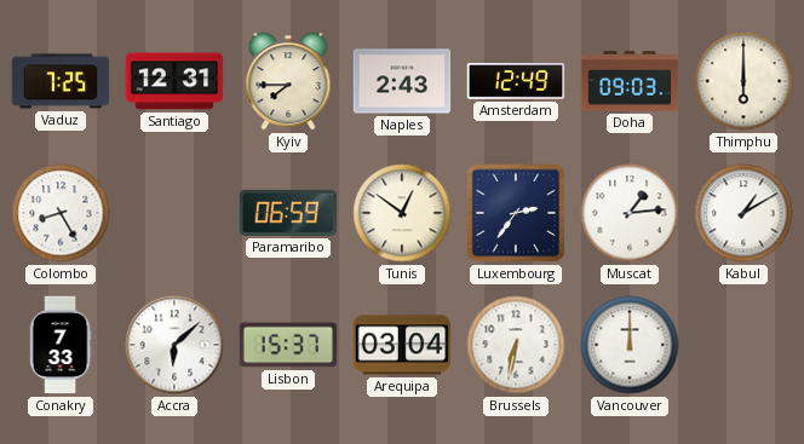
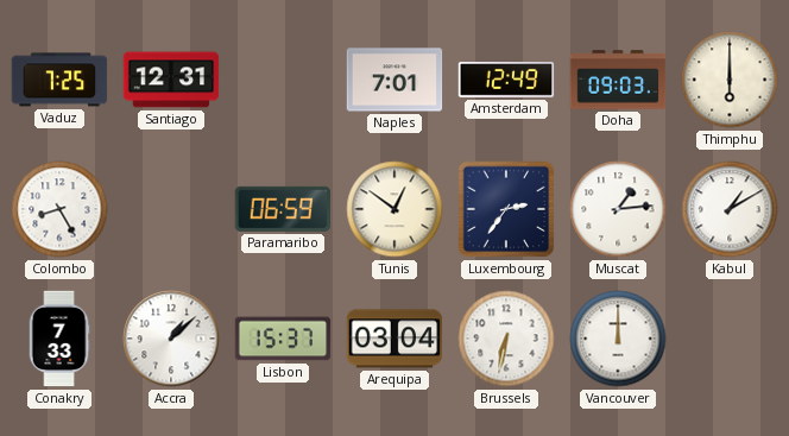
Kyiv: 7:45 -> none
Naples: 2:43 -> 7:01
Accra: 6:08 -> 1:08
